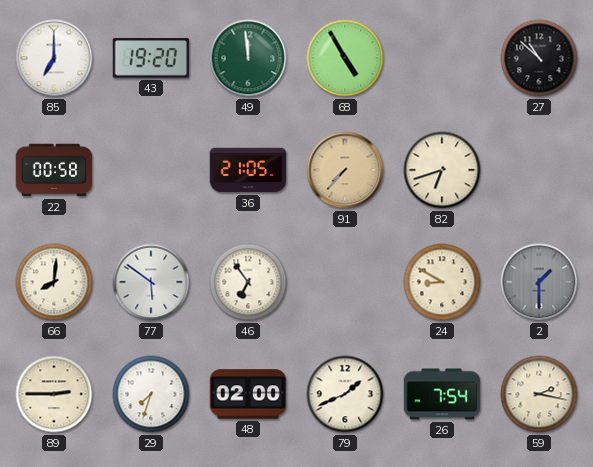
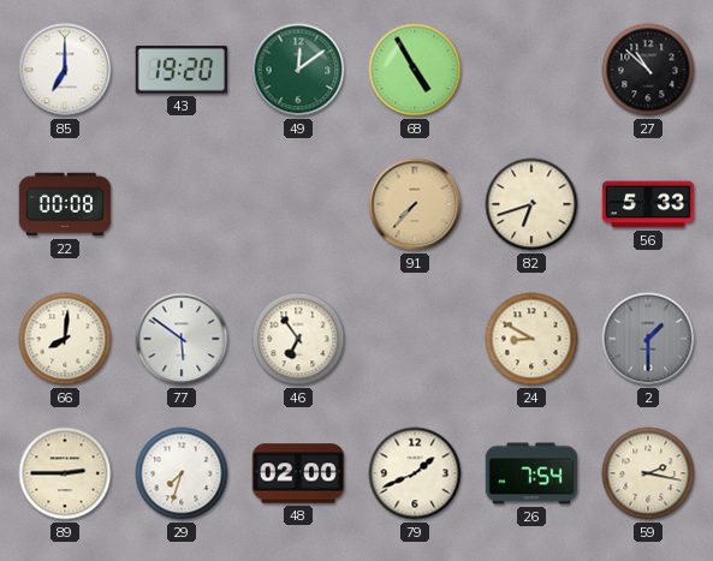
49: 11:59 -> 12:09
22: 00:58 -> 00:08
36: 21:05 -> none
56: none -> 5:33
